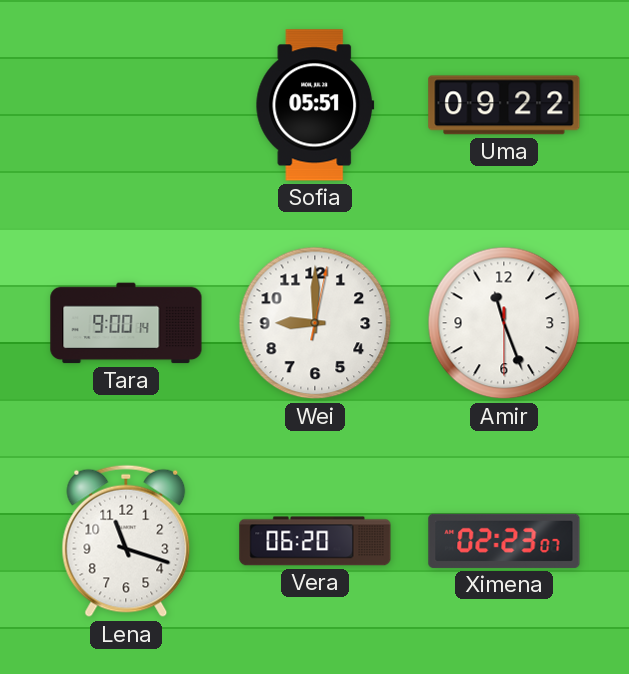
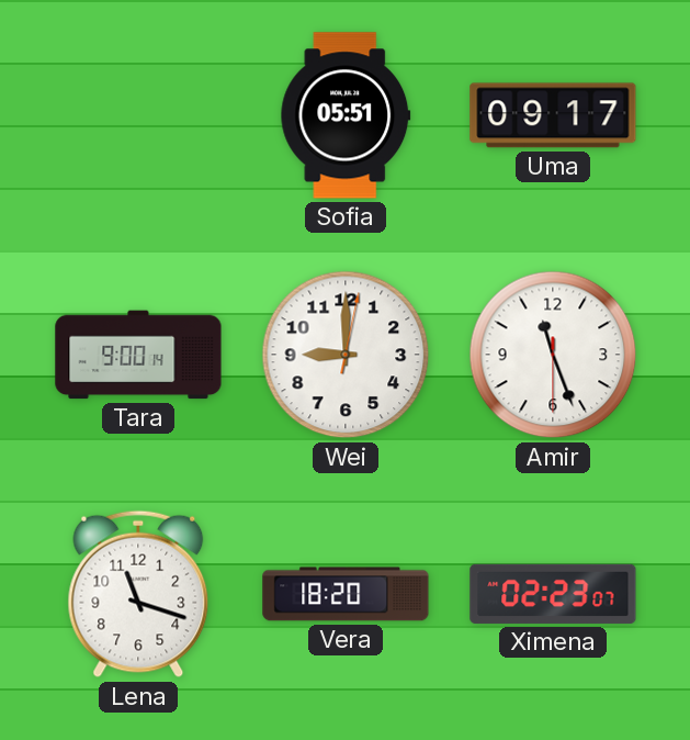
Uma: 09:22 -> 09:17
Vera: 06:20 -> 18:20
